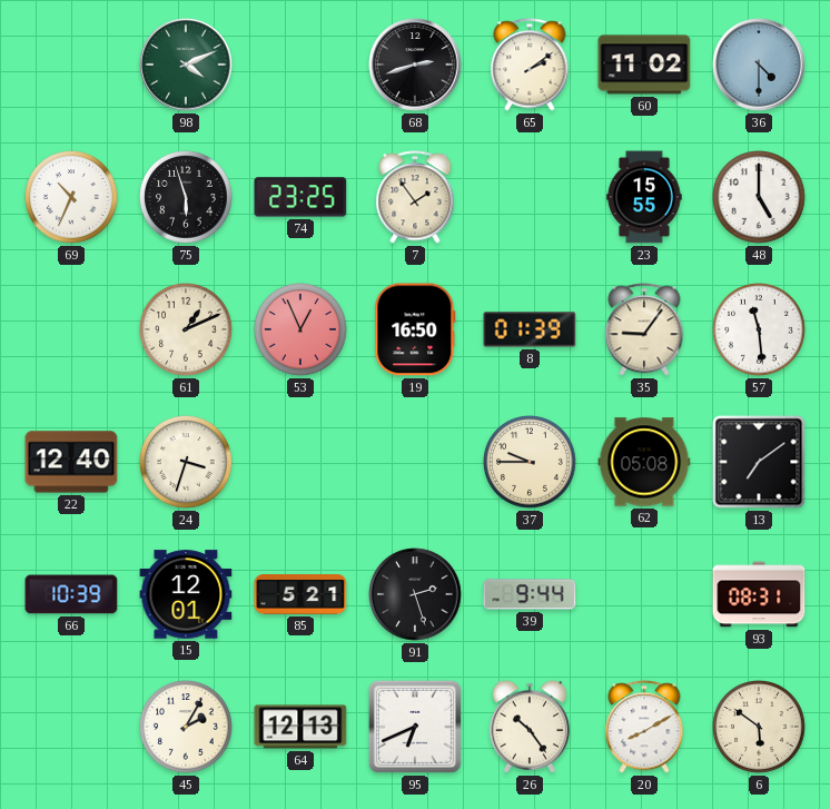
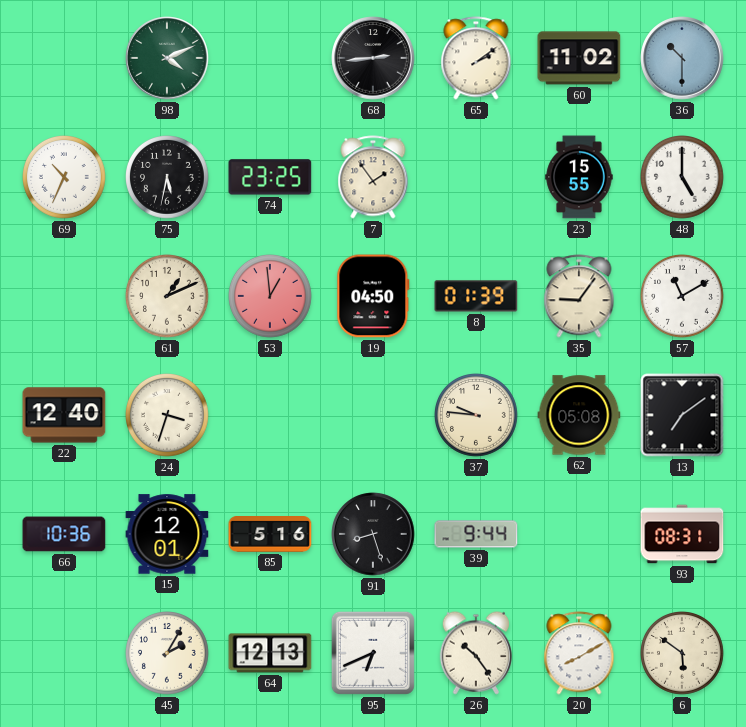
68: 2:42 -> 2:44
36: 4:30 -> 10:30
75: 5:57 -> 5:32
53: 12:56 -> 12:59
19: 16:50 -> 04:50
57: 11:29 -> 11:10
37: 9:45 -> 9:46
66: 10:39 -> 10:36
85: 5:21 -> 5:16
91: 2:27 -> 8:27
